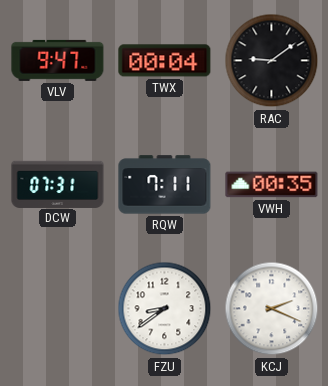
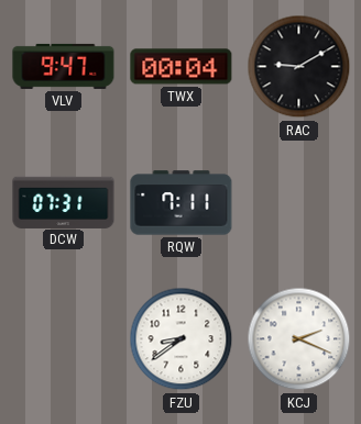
RAC: 9:09 -> 9:10
VWH: 00:35 -> none
